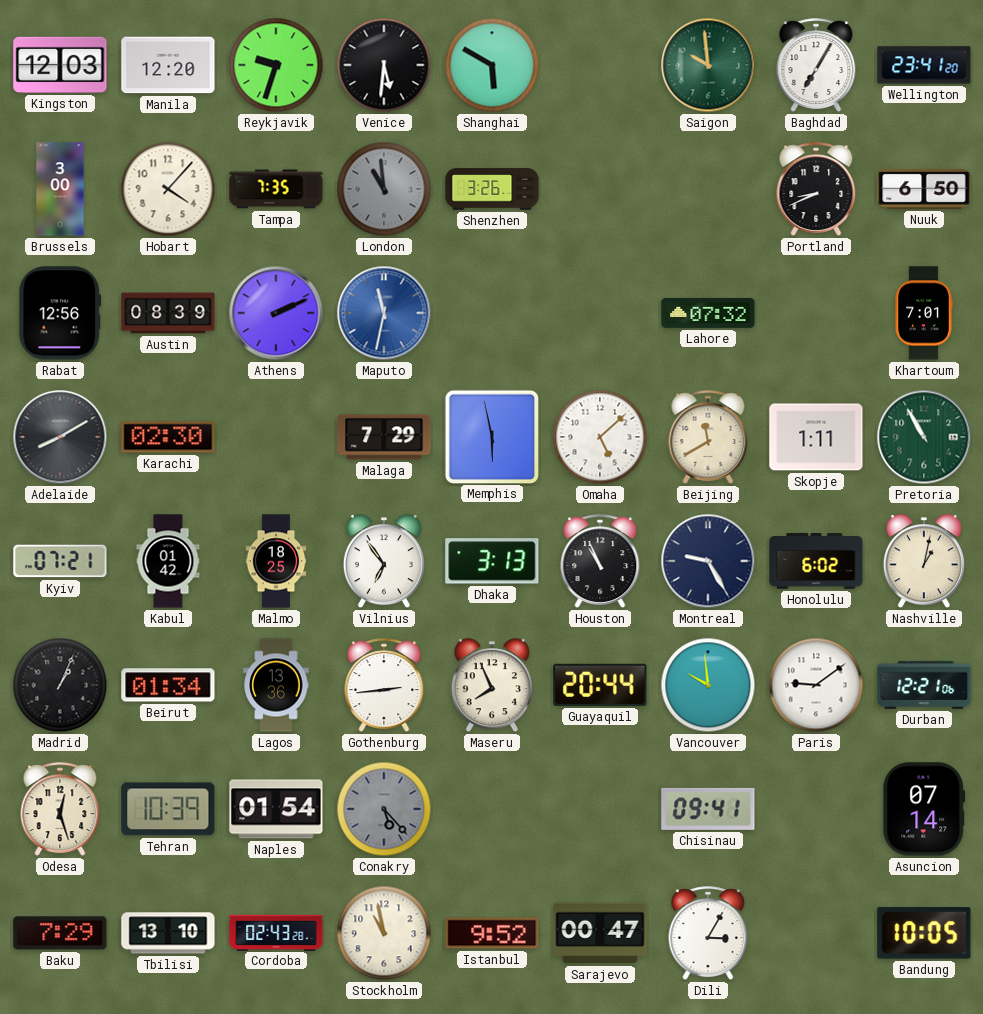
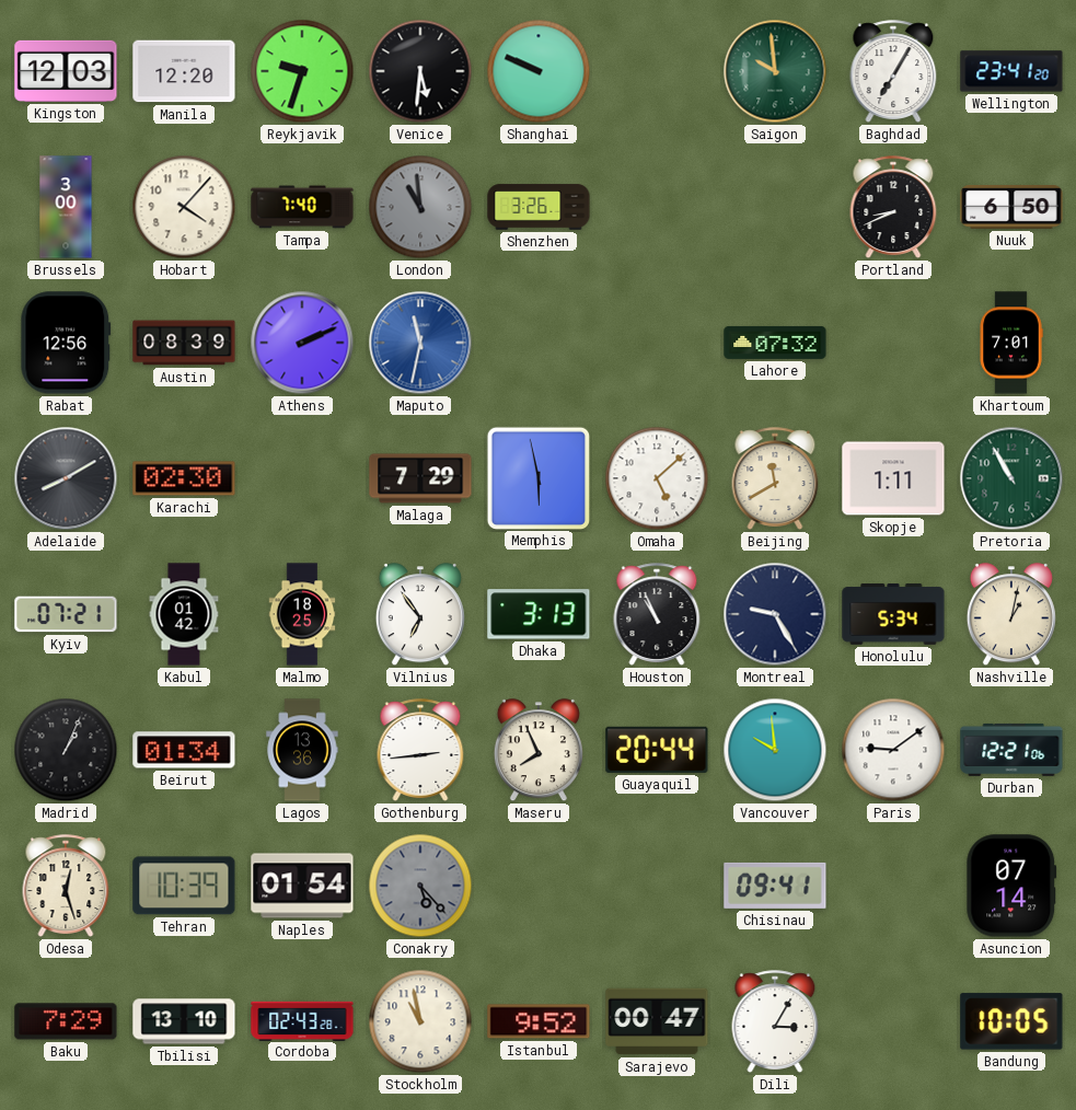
Shanghai: 5:50 -> 9:49
Tampa: 7:35 -> 7:40
Honolulu: 6:02 -> 5:34
